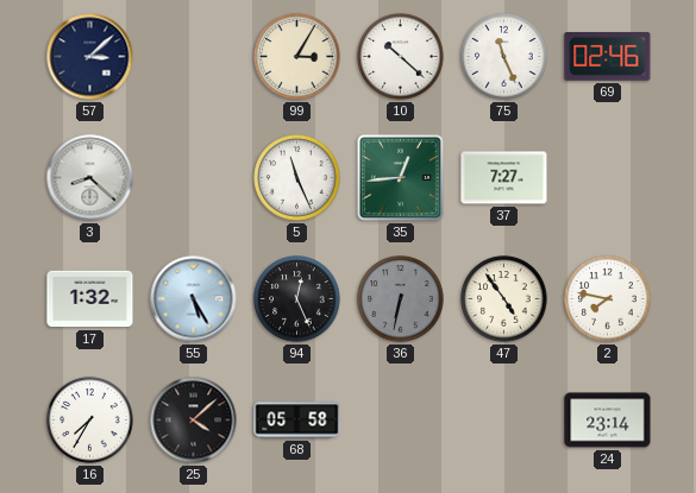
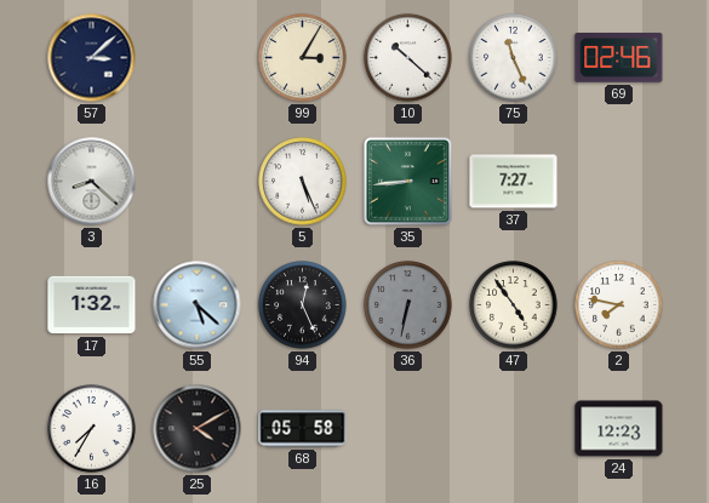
5: 11:26 -> 5:26
35: 12:44 -> 8:44
55: 5:25 -> 5:22
25: 4:08 -> 4:10
24: 23:14 -> 12:23
